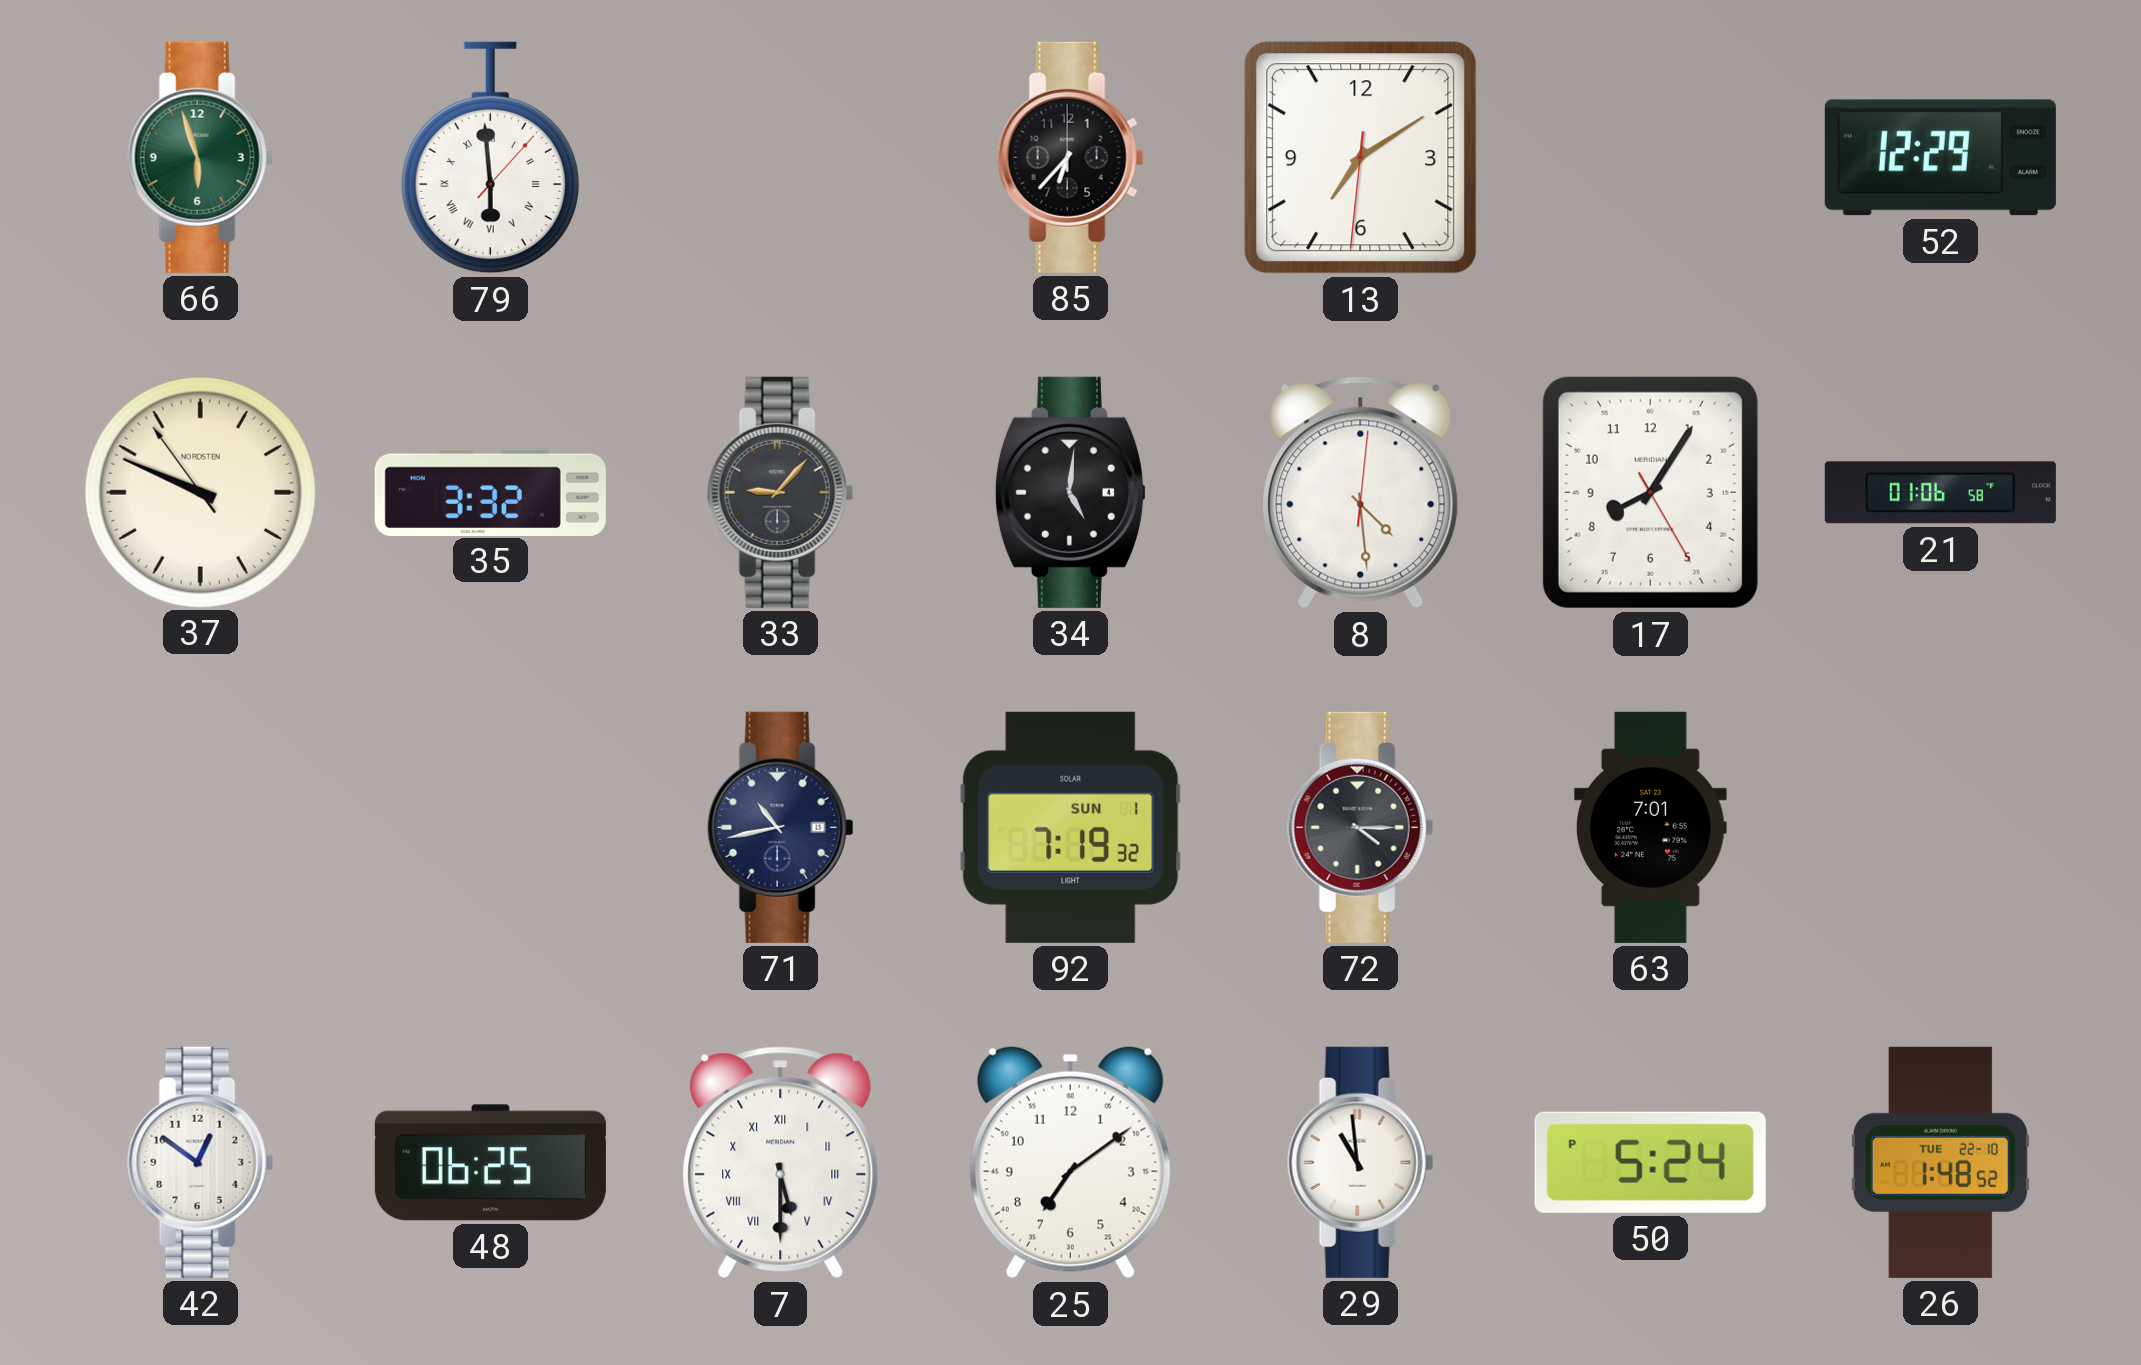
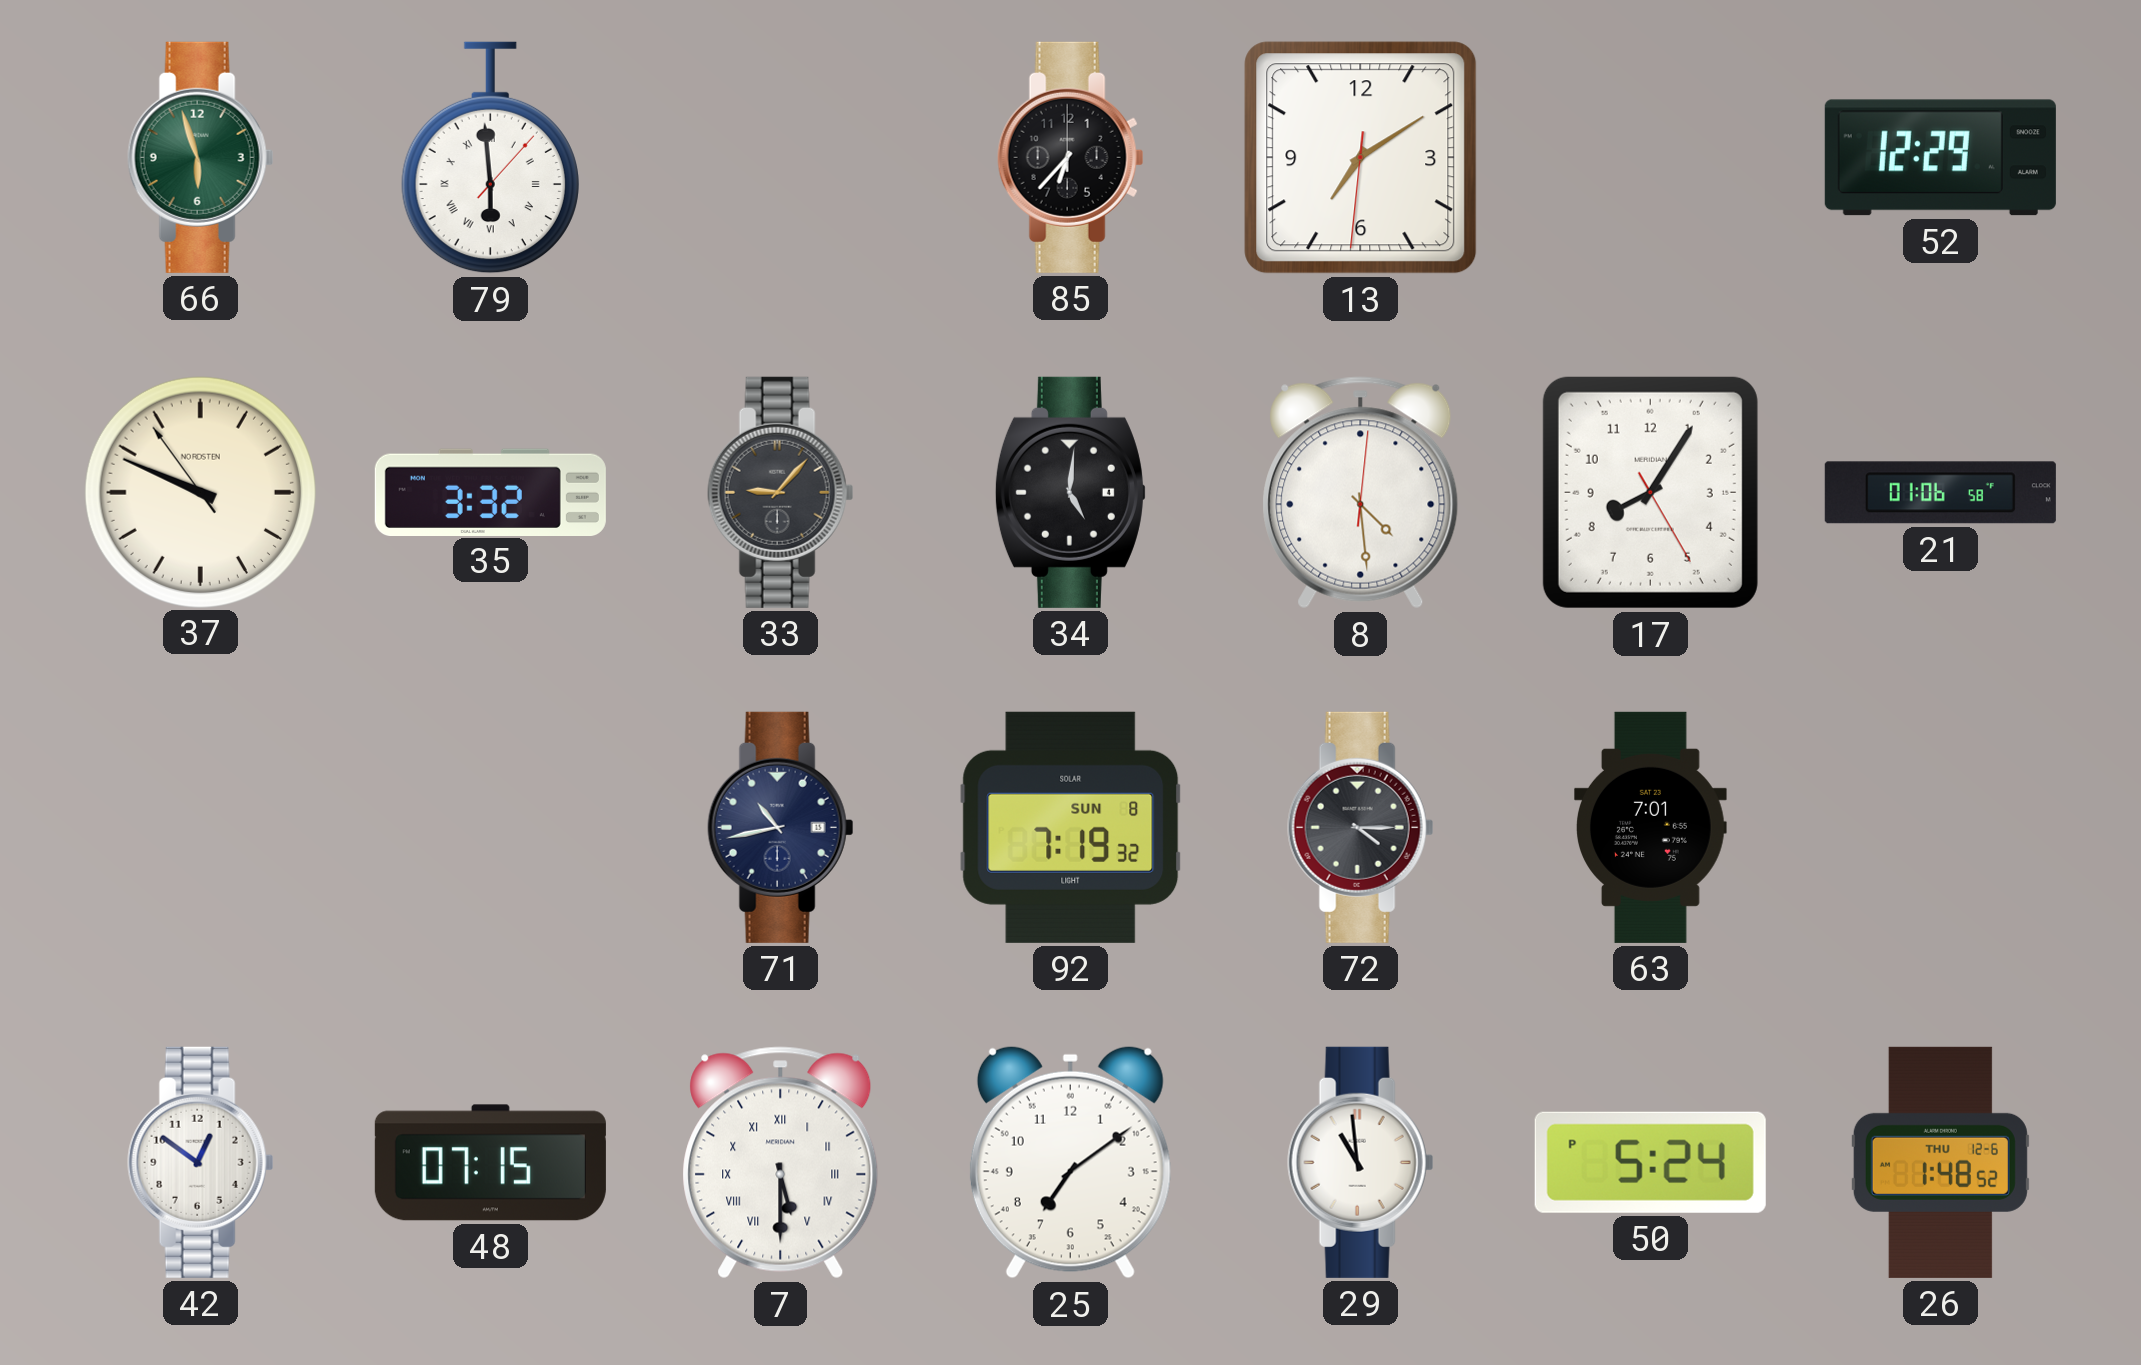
92 date: SUN 1 -> SUN 8
48: 06:25 -> 07:15
26 date: TUE 22-10 -> THU 12-6
